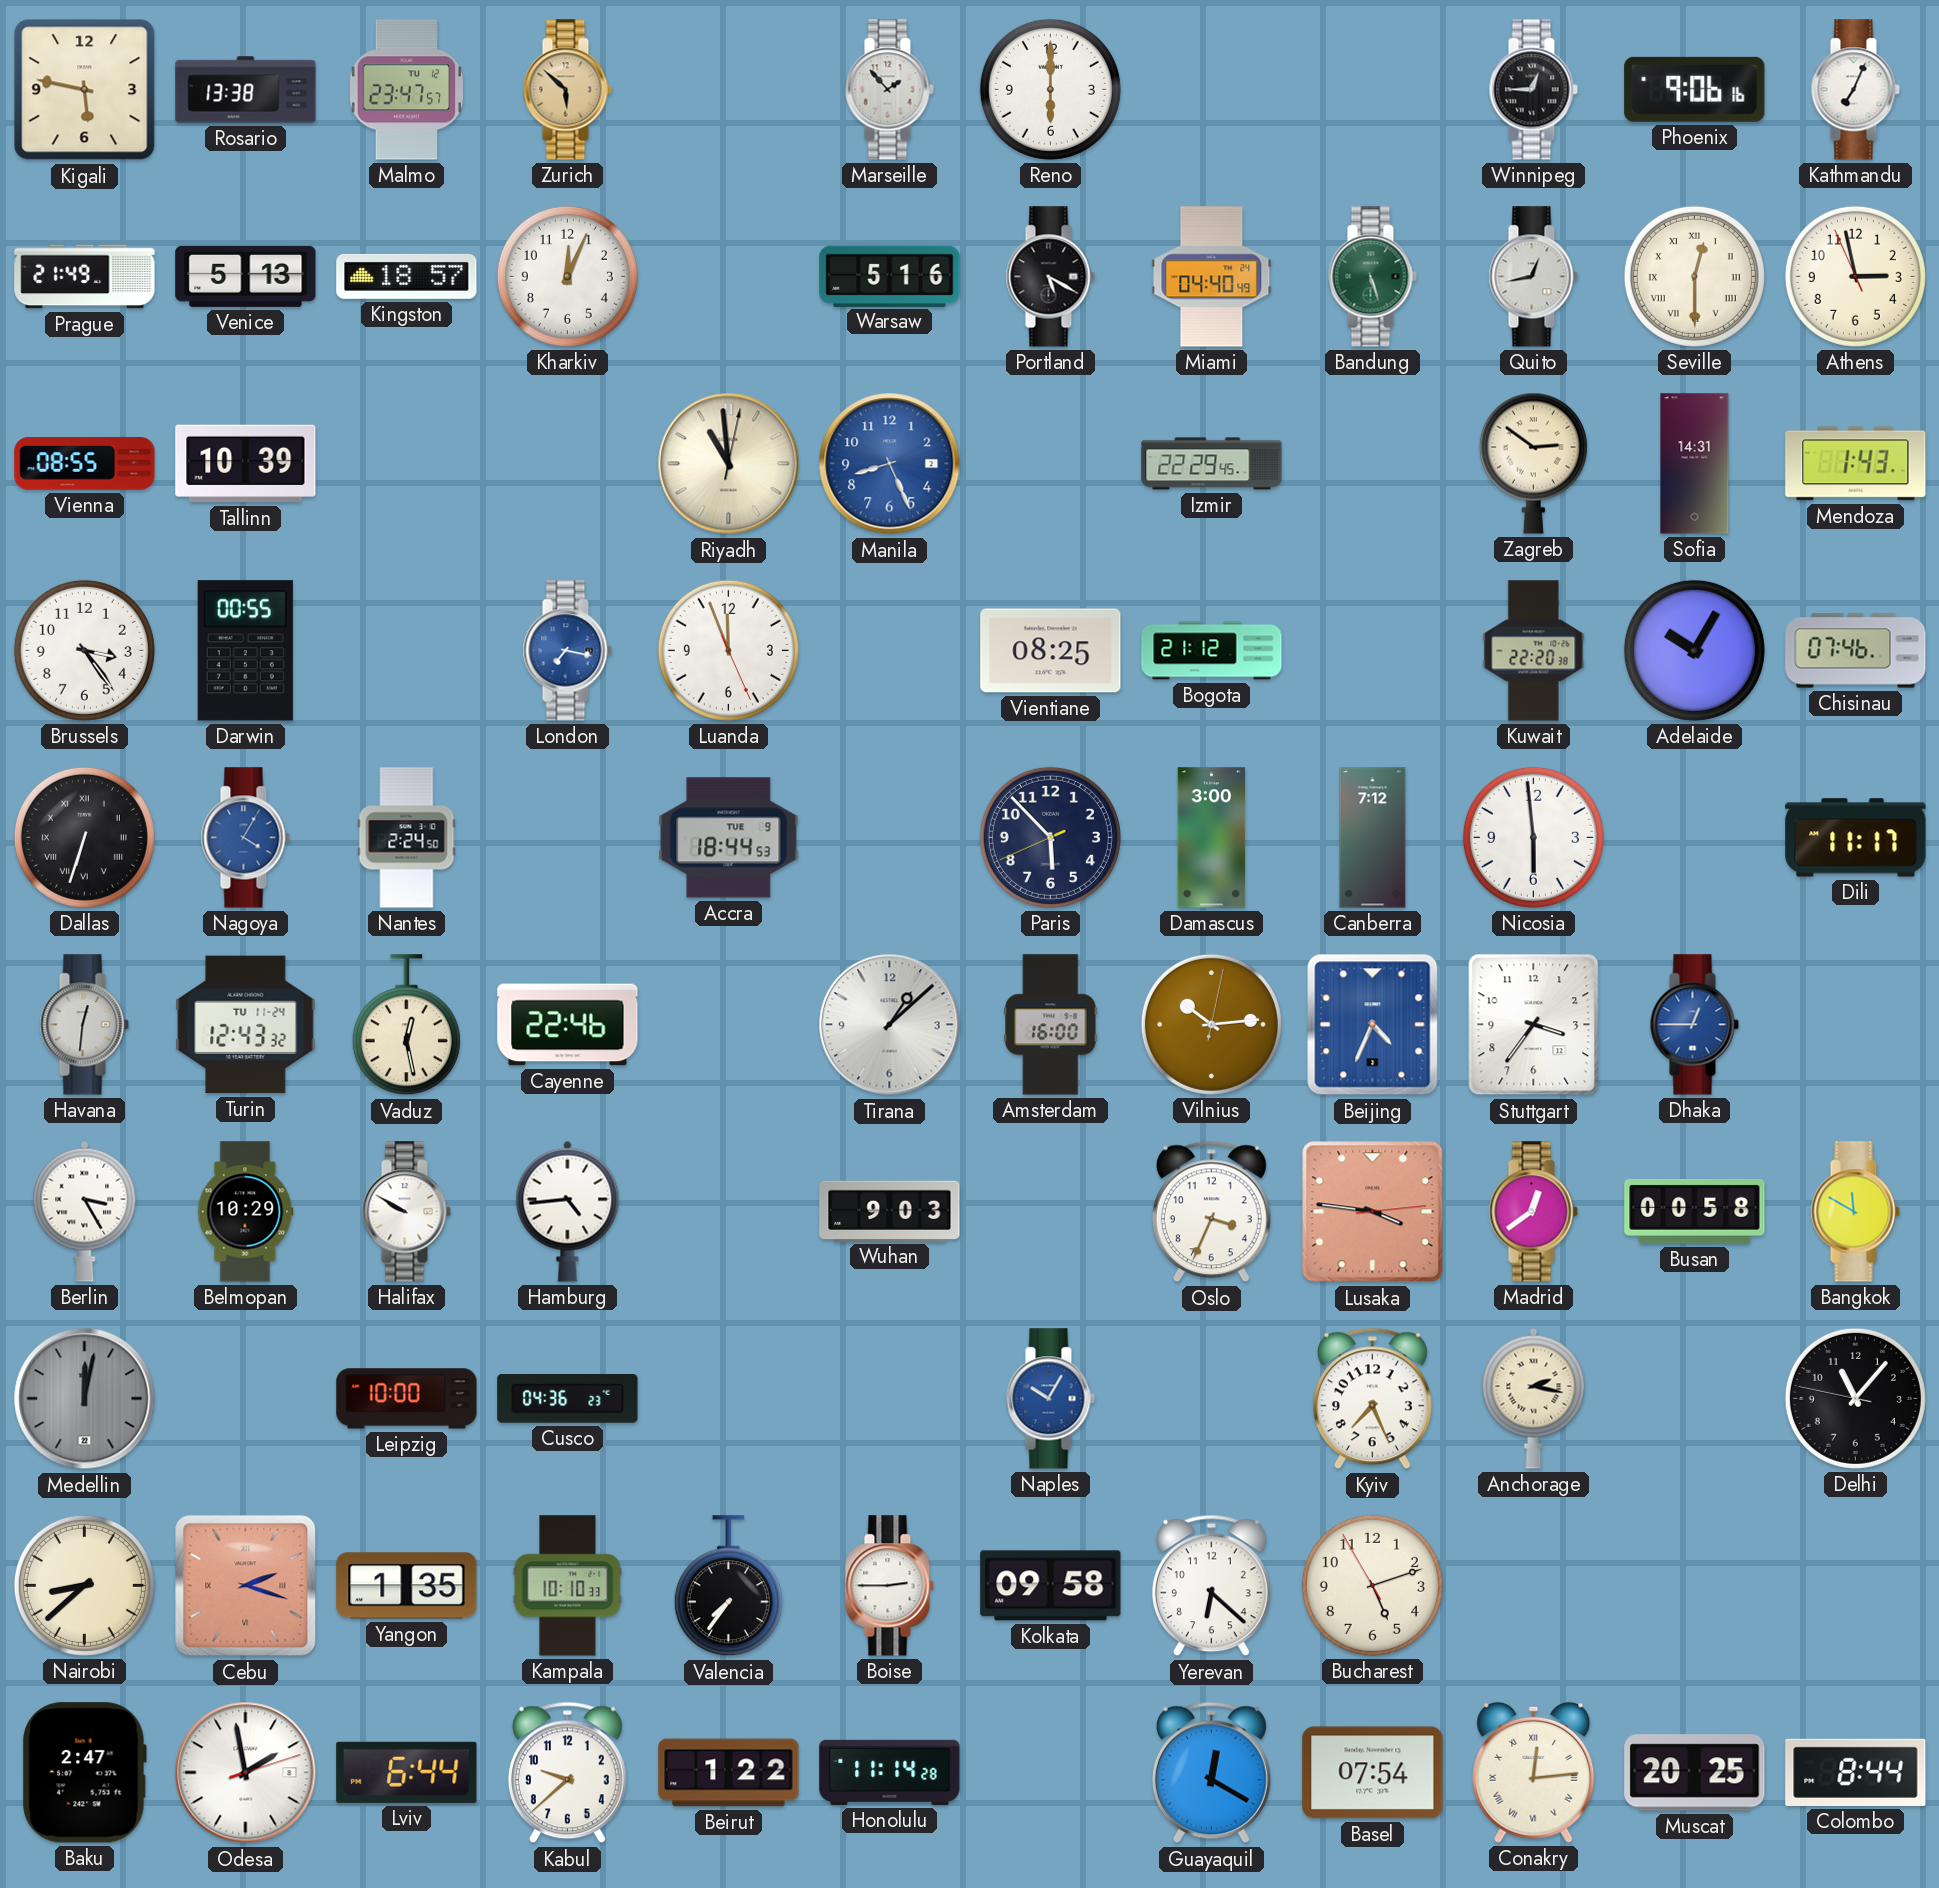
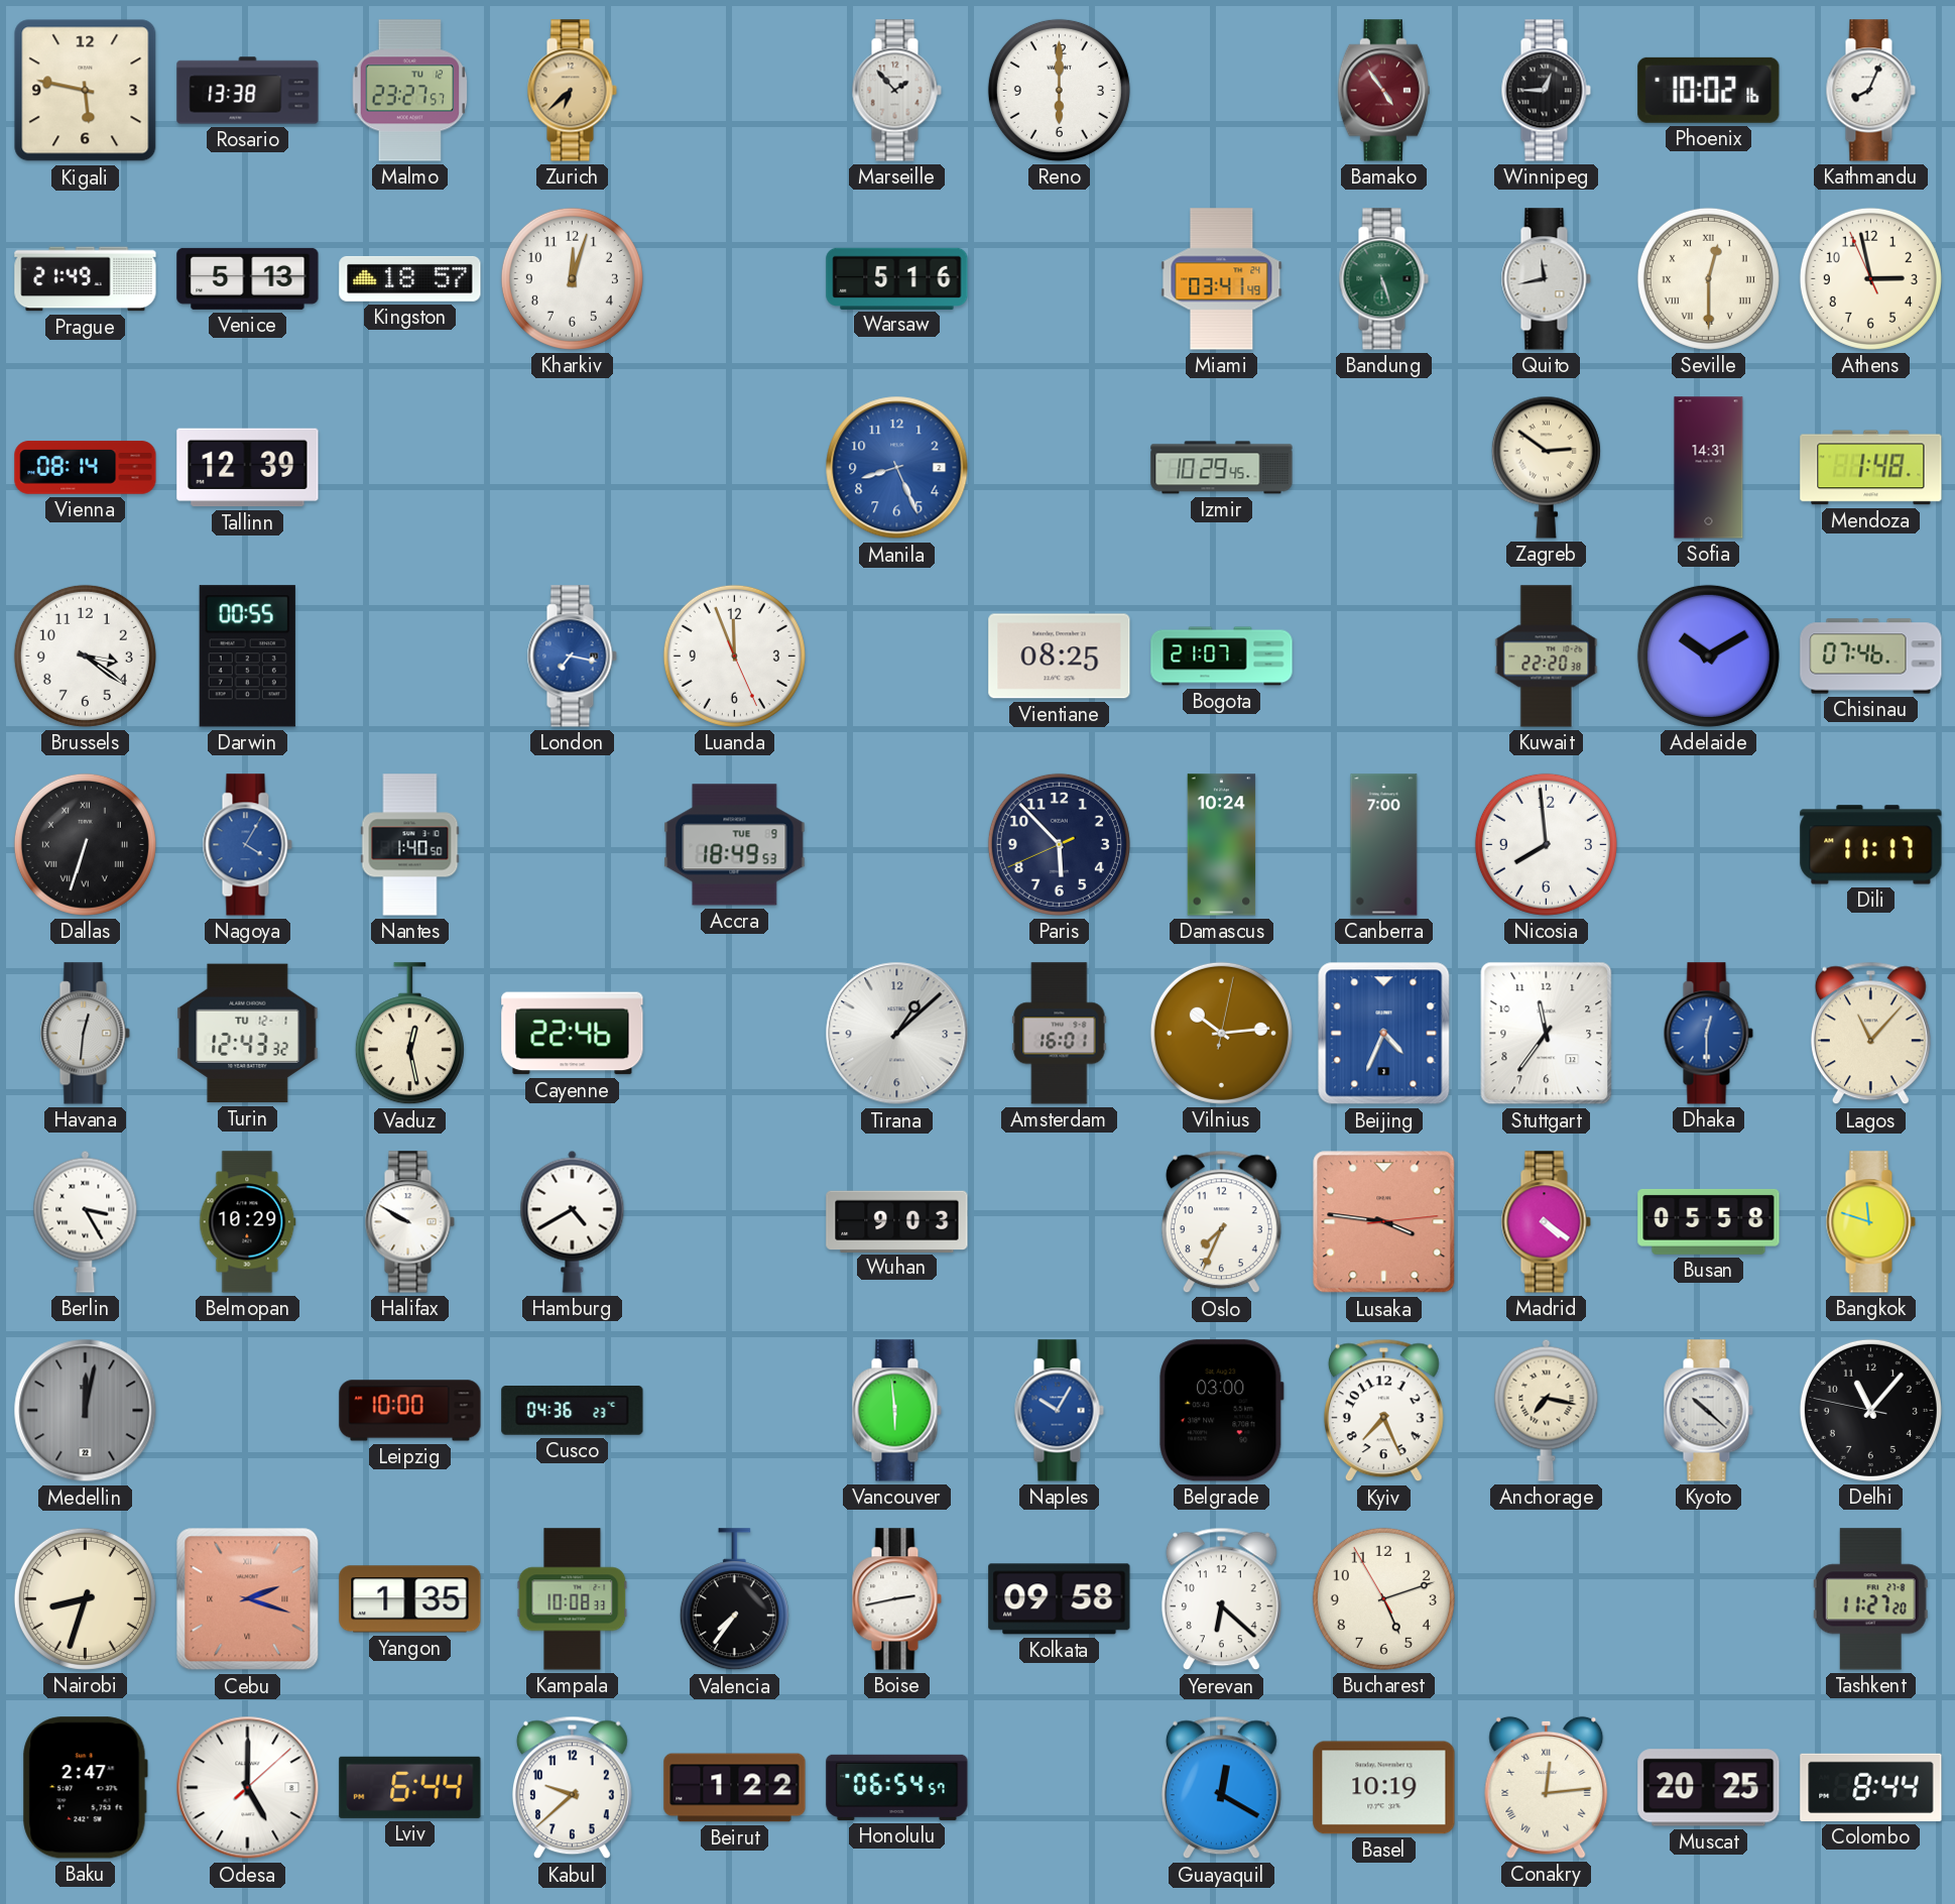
Malmo: 23:47 -> 23:27
Zurich: 5:52 -> 6:38
Bamako: none -> 4:54
Phoenix: 9:06 -> 10:02
Kathmandu: 7:04 -> 8:04
Kharkiv: 12:04 -> 12:03
Portland: 5:20 -> none
Miami: 04:40 -> 03:41
Quito: 12:43 -> 11:43
Vienna: 08:55 -> 08:14
Tallinn: 10:39 -> 12:39
Riyadh: 10:59 -> none
Izmir: 22:29 -> 10:29
Mendoza: 1:43 -> 1:48
Brussels: 3:24 -> 3:21
Bogota: 21:12 -> 21:07
Adelaide: 10:05 -> 10:10
Nantes: 2:24 -> 1:40
Accra: 18:44 -> 18:49
Damascus: 3:00 -> 10:24
Canberra: 7:12 -> 7:00
Nicosia: 5:59 -> 7:59
Turin date: TU 11-24 -> TU 12-1
Amsterdam: 16:00 -> 16:01
Stuttgart: 3:36 -> 11:36
Dhaka: 12:45 -> 12:30
Lagos: none -> 11:07
Hamburg: 4:44 -> 4:40
Oslo: 3:34 -> 7:34
Madrid: 12:39 -> 4:21
Busan: 00:58 -> 05:58
Bangkok: 11:50 -> 11:48
Vancouver: none -> 5:59
Belgrade: none -> 03:00
Anchorage: 2:17 -> 7:17
Kyoto: none -> 10:22
Nairobi: 8:38 -> 8:33
Kampala: 10:10 -> 10:08
Boise: 2:45 -> 2:43
Tashkent: none -> 11:27
Odesa: 1:58 -> 5:00
Honolulu: 11:14 -> 06:54
Basel: 07:54 -> 10:19
